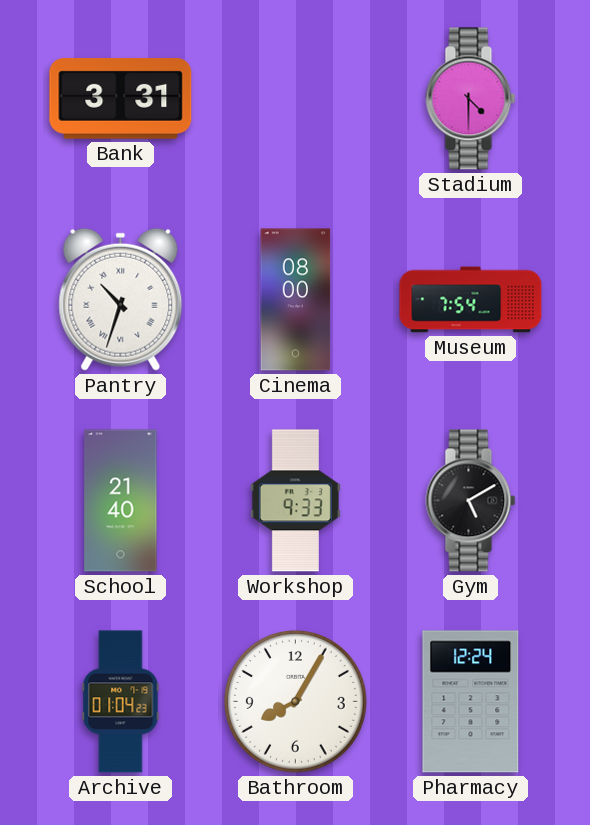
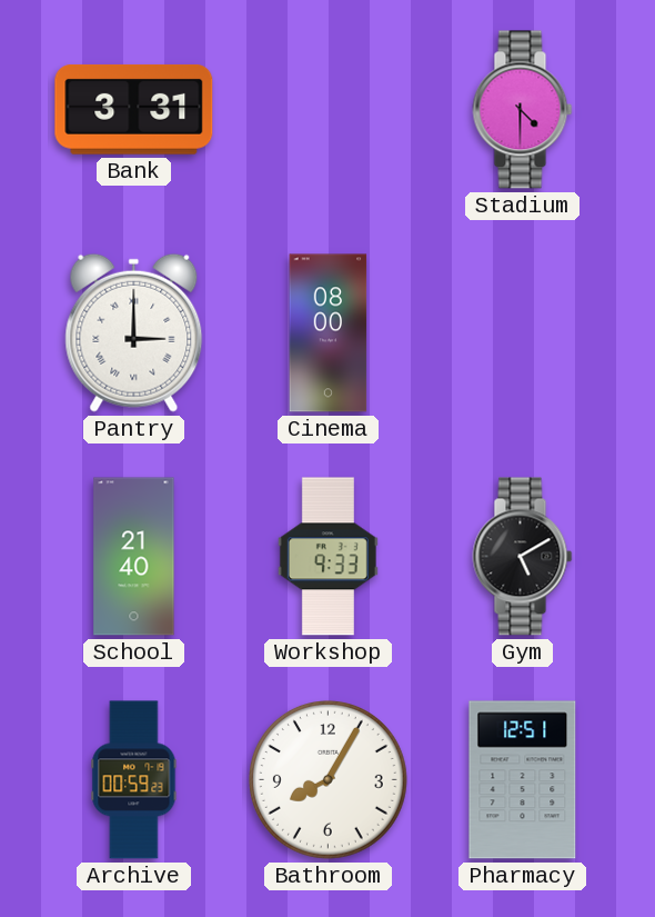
Pantry: 10:33 -> 3:00
Museum: 7:54 -> none
Archive: 01:04 -> 00:59
Pharmacy: 12:24 -> 12:51
